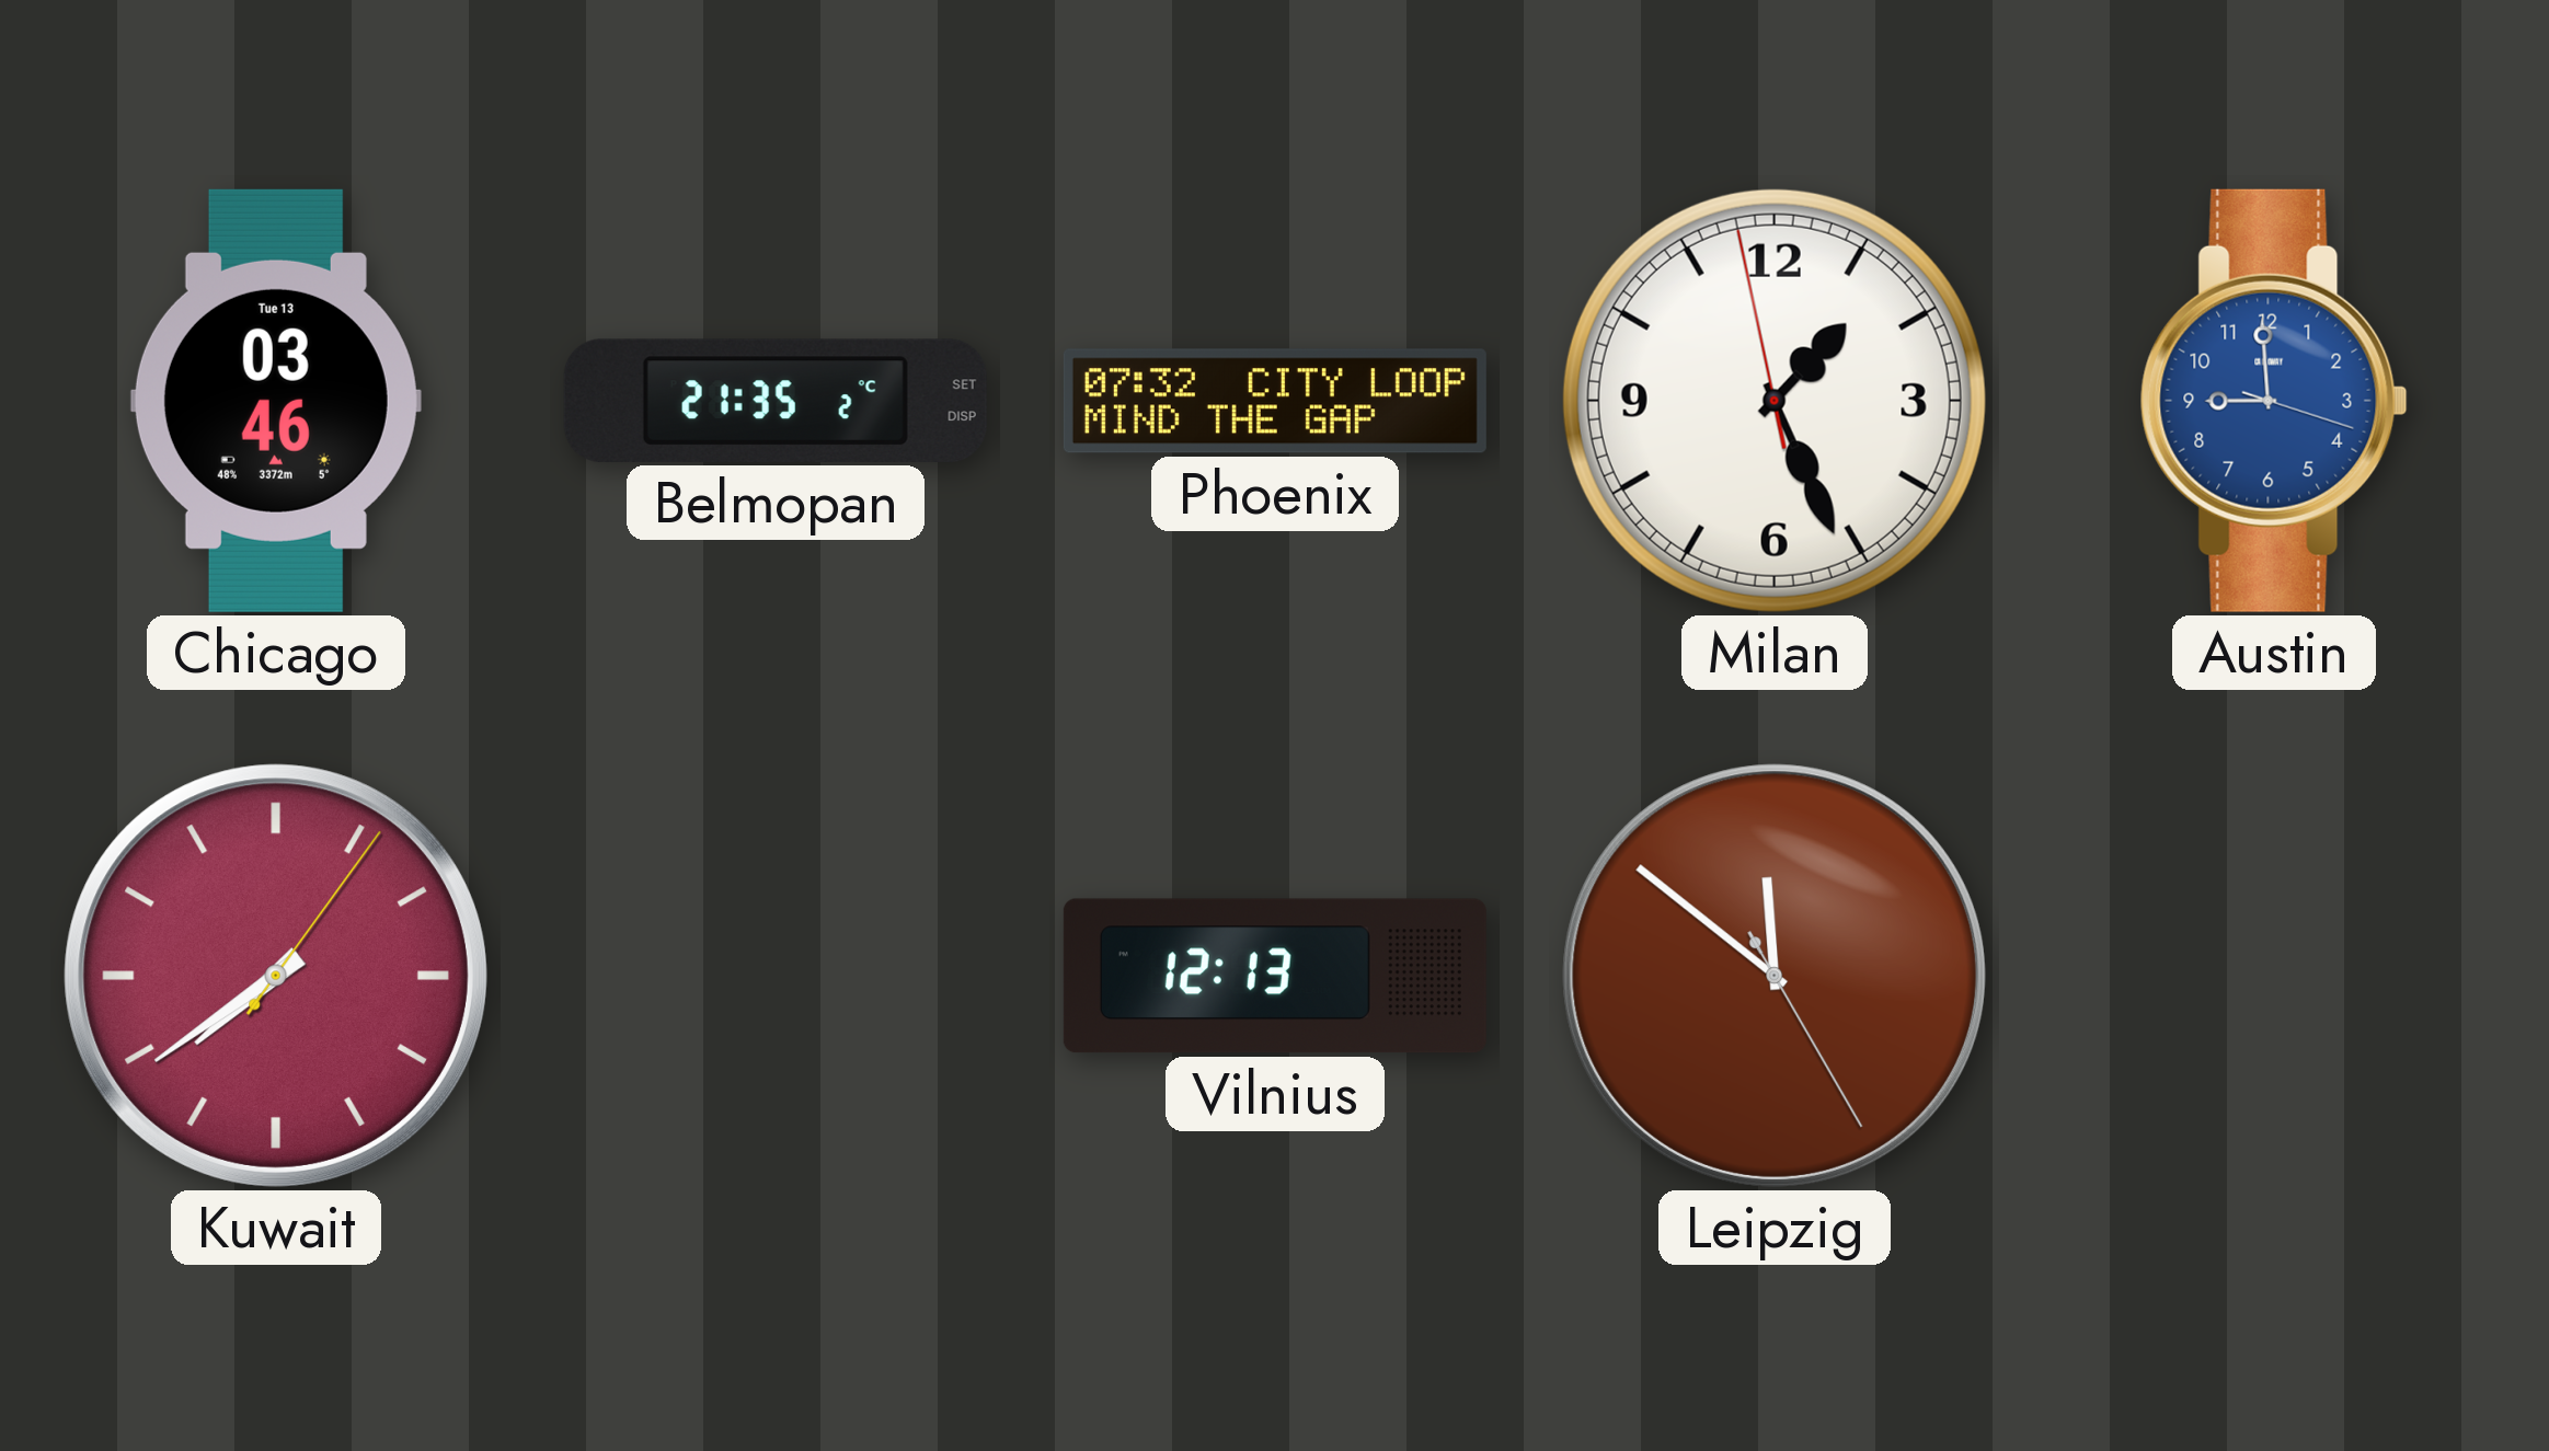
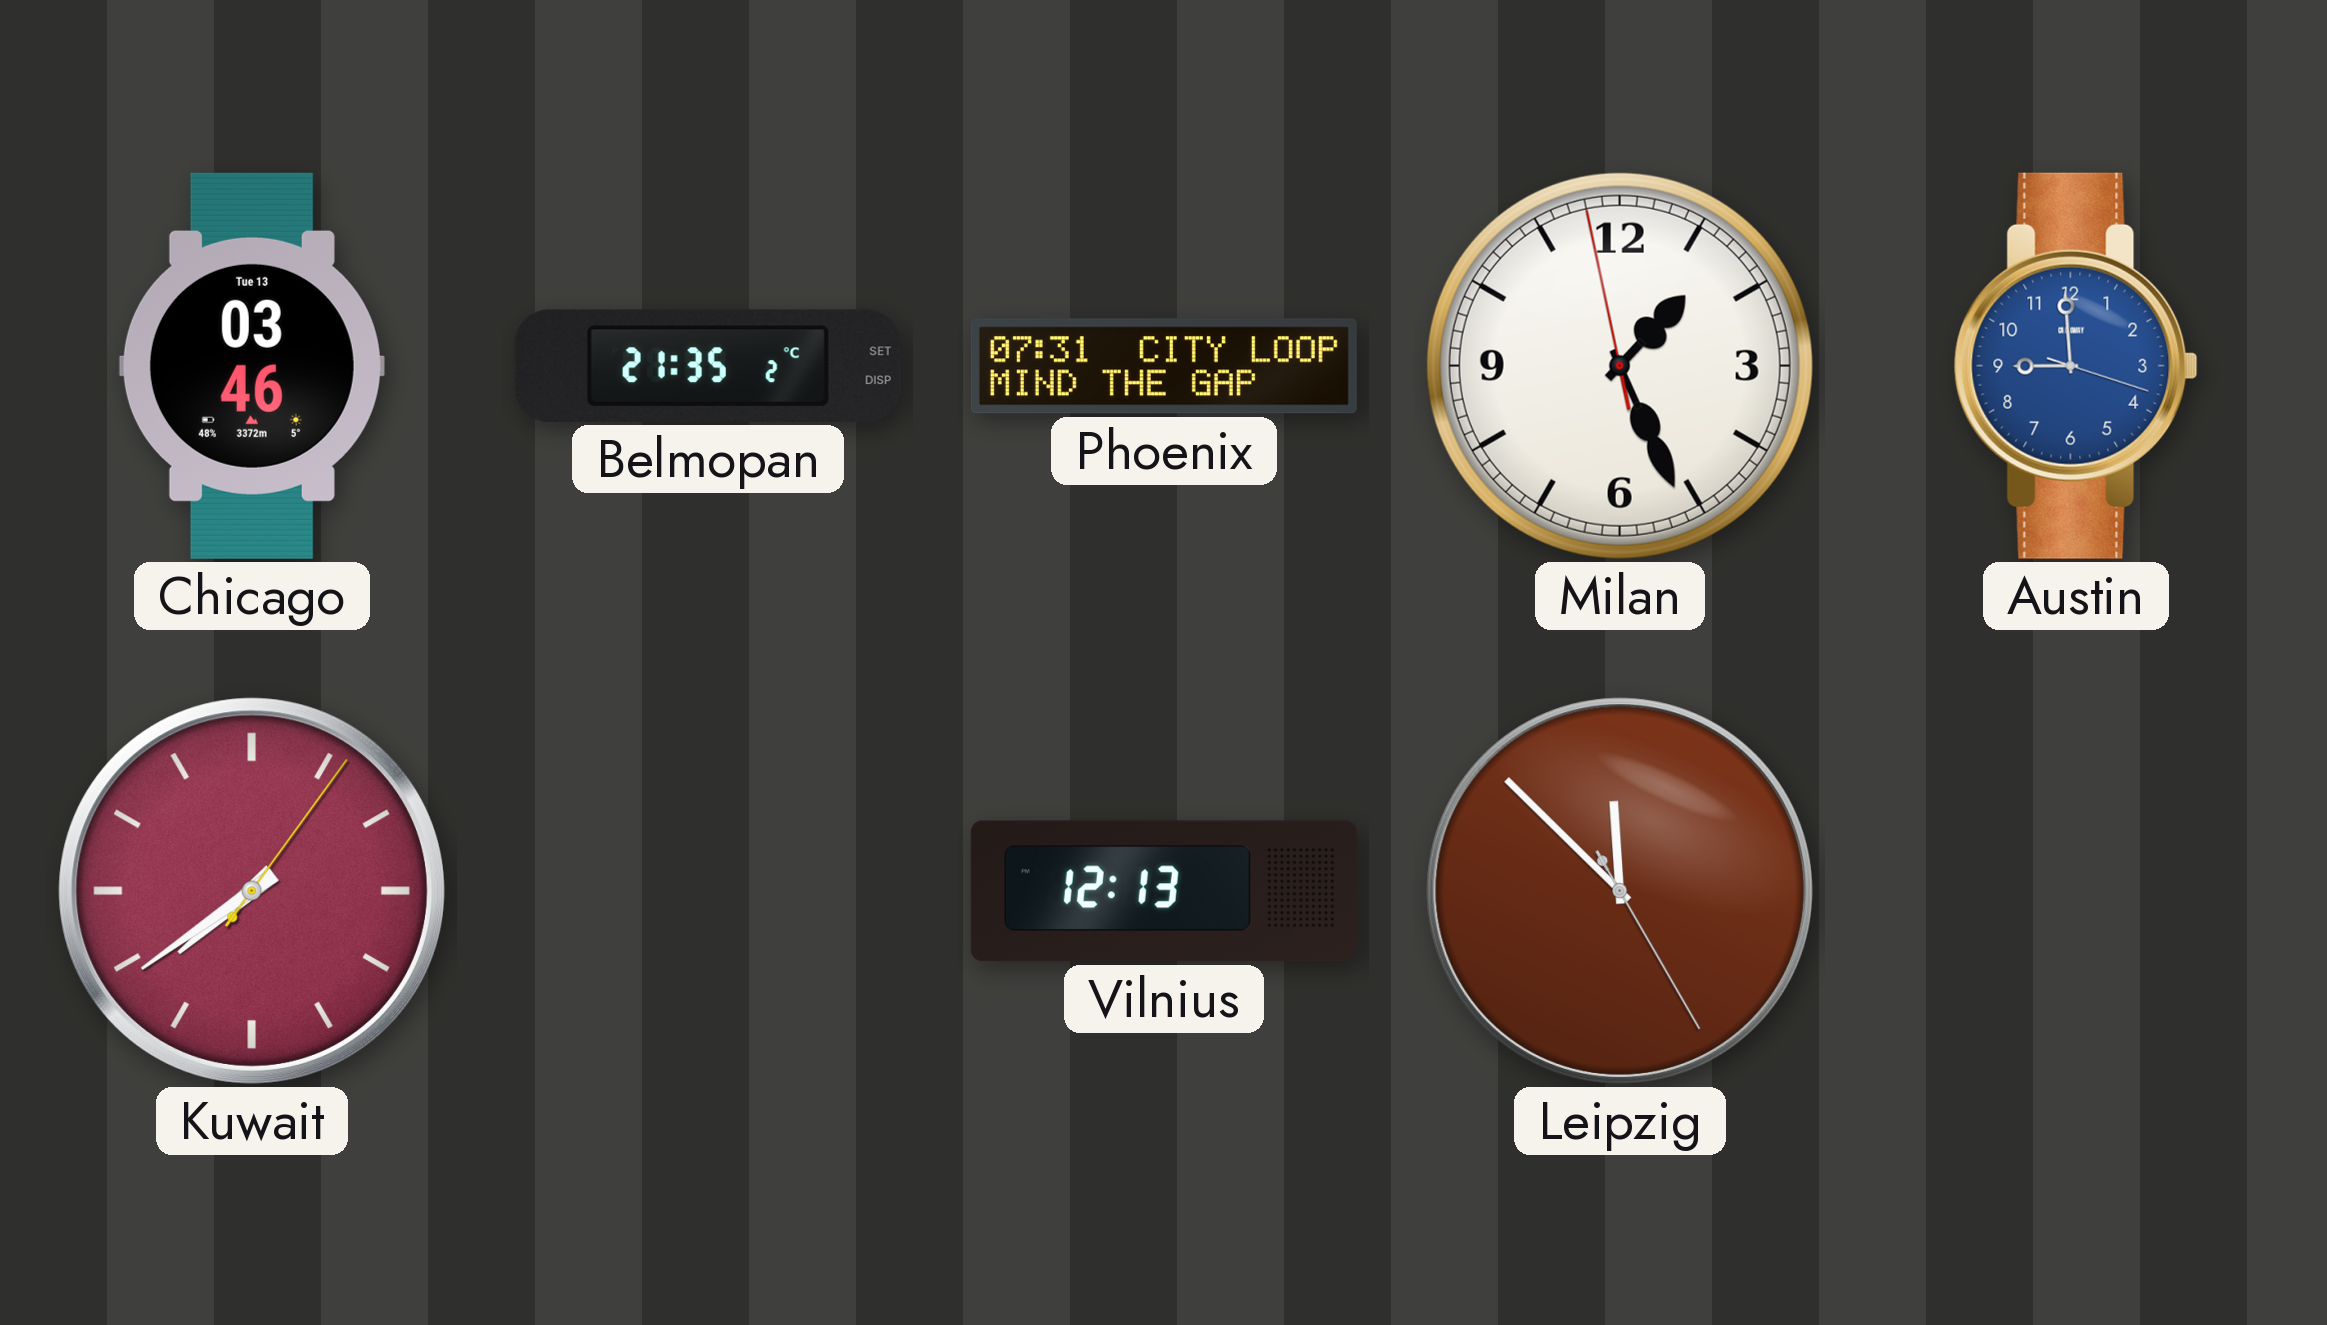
Phoenix: 07:32 -> 07:31
Leipzig: 11:51 -> 11:52
